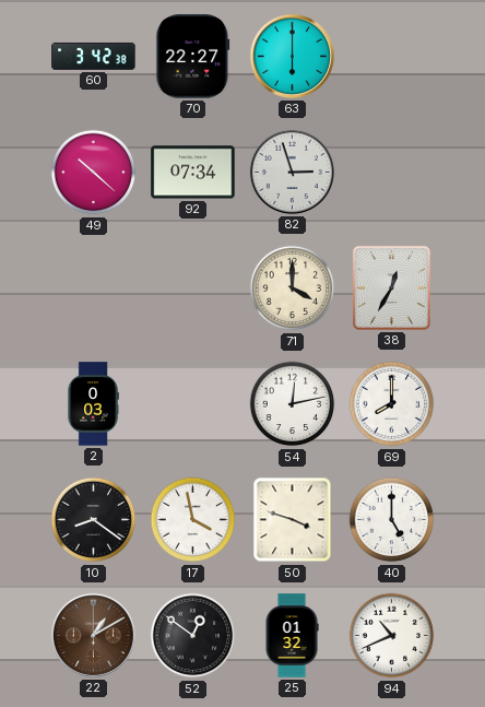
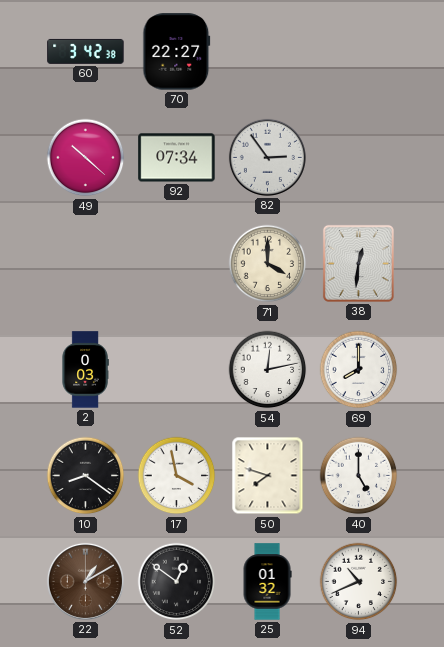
63: 6:00 -> none
82: 2:57 -> 2:54
38: 12:35 -> 12:31
50: 3:48 -> 7:48
